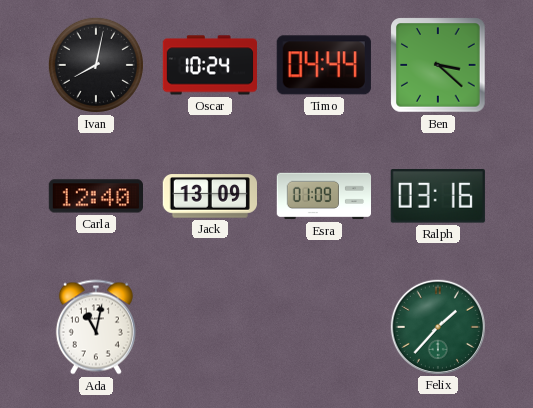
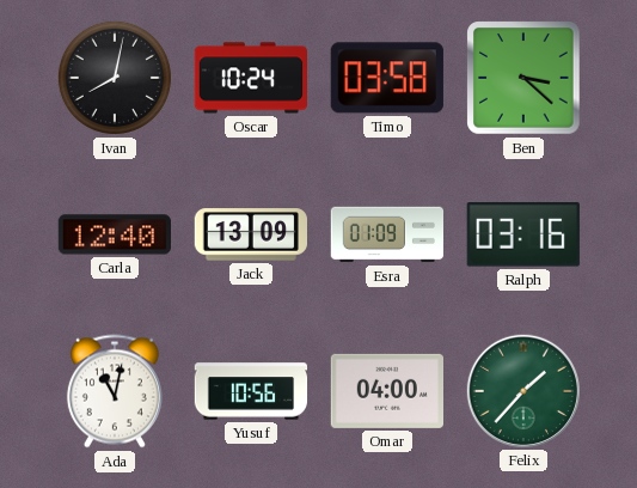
Timo: 04:44 -> 03:58
Yusuf: none -> 10:56
Omar: none -> 04:00
